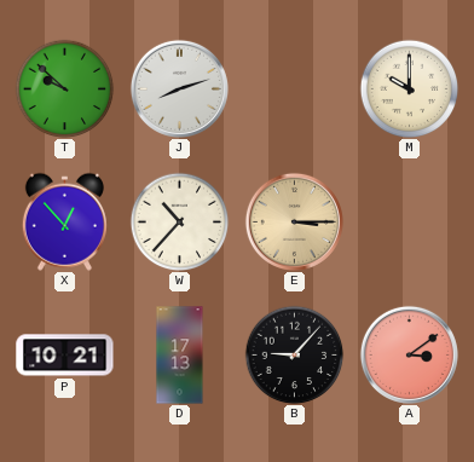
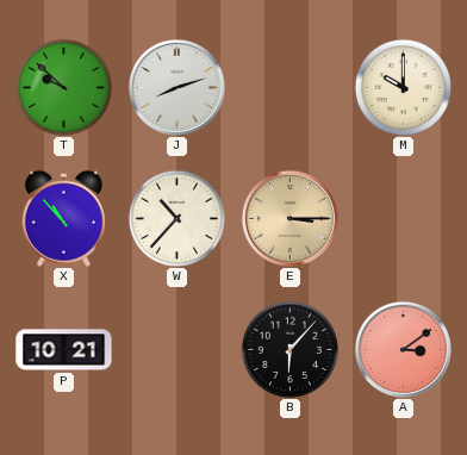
X: 12:53 -> 10:53
D: 17:13 -> none
B: 9:07 -> 6:07
